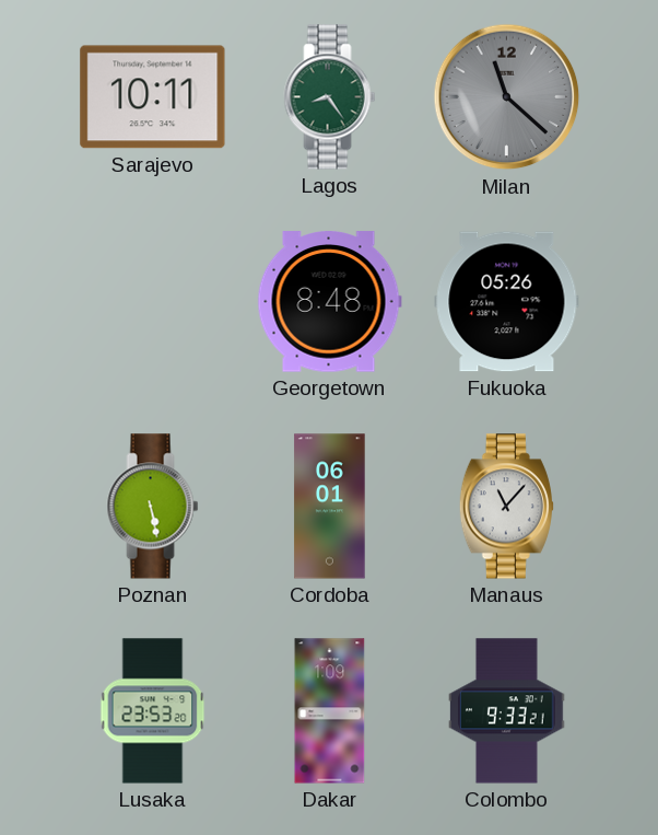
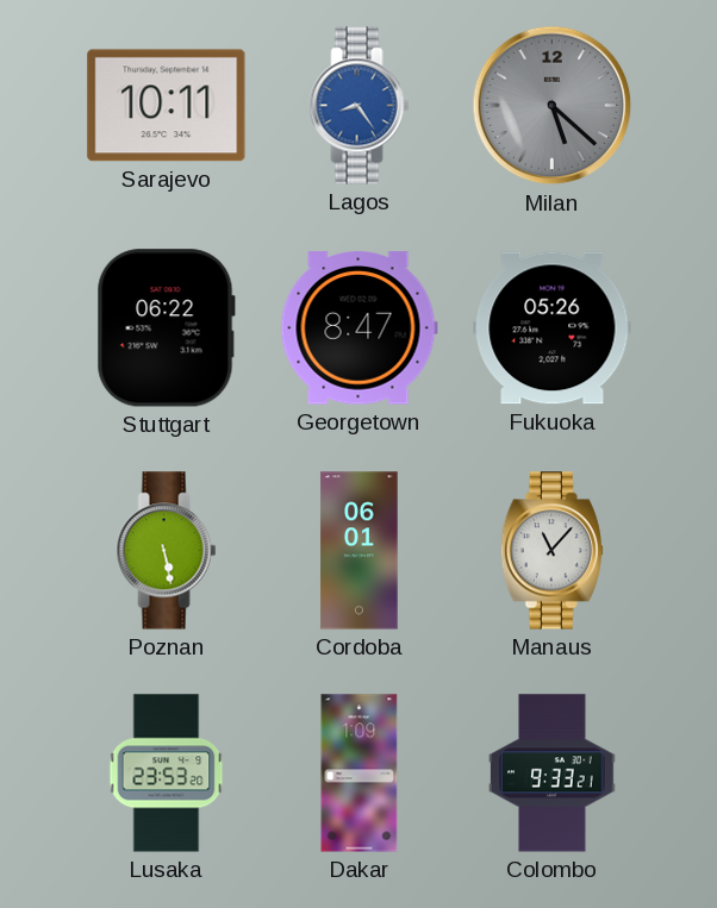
Lagos dial: green -> blue
Milan: 11:22 -> 5:22
Stuttgart: none -> 06:22
Georgetown: 8:48 -> 8:47
